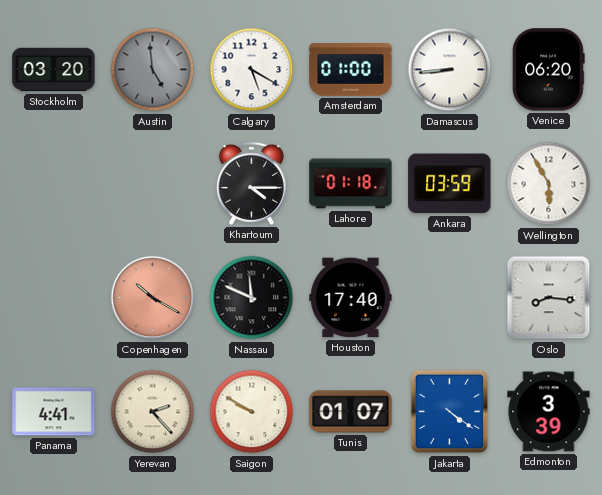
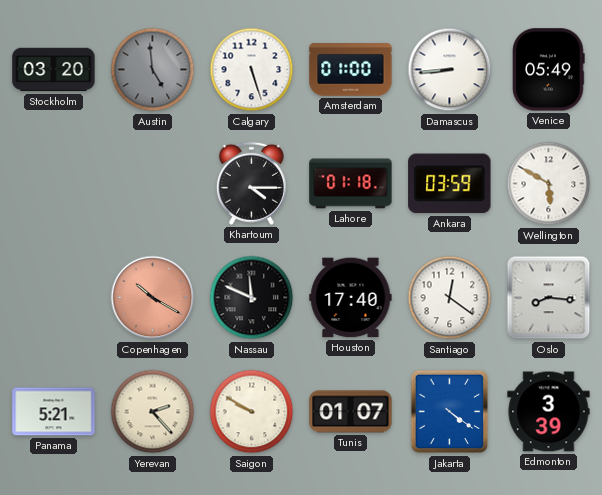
Calgary: 5:20 -> 5:27
Venice: 06:20 -> 05:49
Wellington: 5:55 -> 5:50
Santiago: none -> 12:21
Panama: 4:41 -> 5:21
